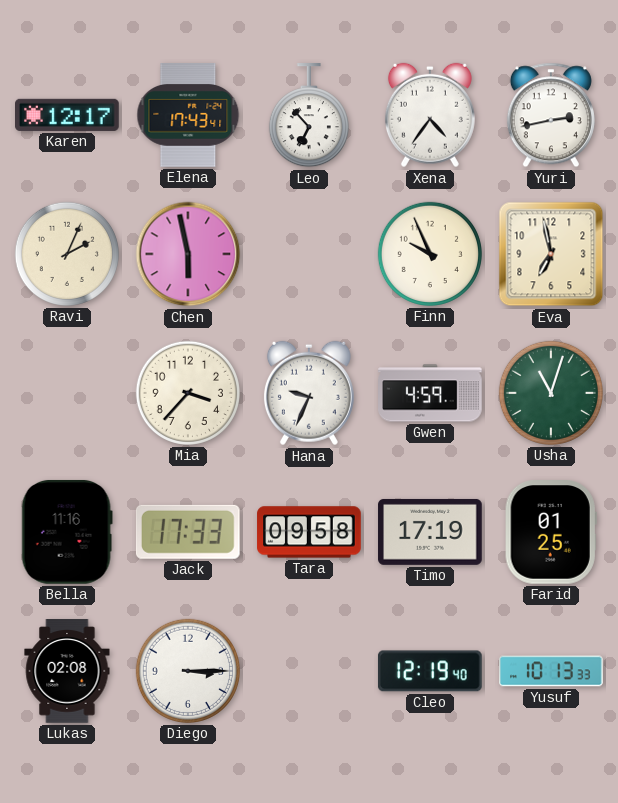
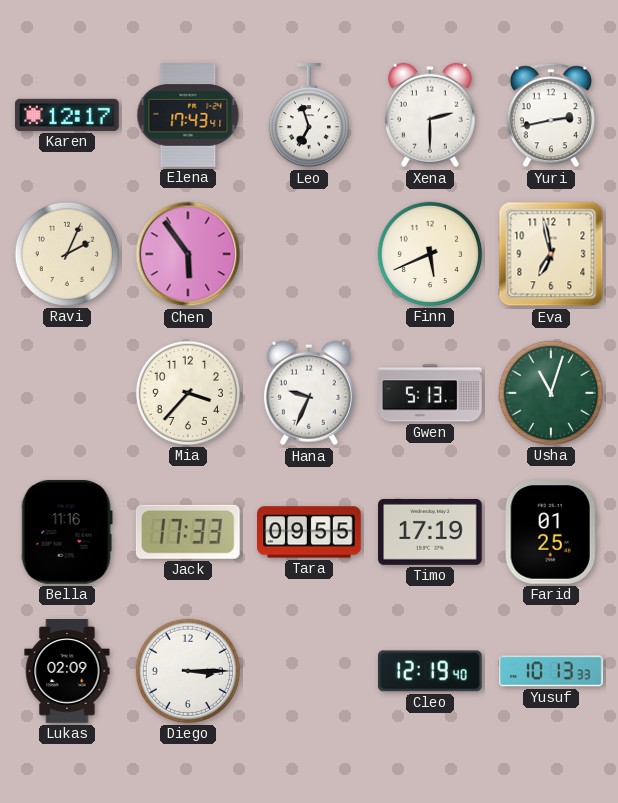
Leo: 6:53 -> 6:57
Xena: 4:36 -> 2:30
Chen: 5:58 -> 5:54
Finn: 9:56 -> 5:41
Gwen: 4:59 -> 5:13
Tara: 09:58 -> 09:55
Lukas: 02:08 -> 02:09
